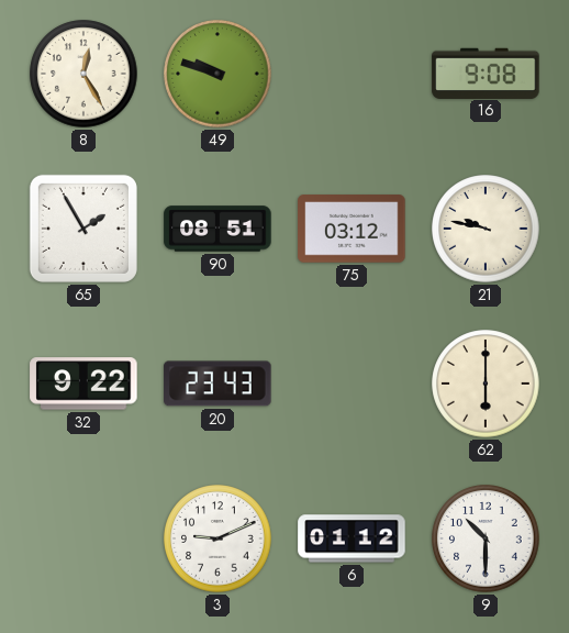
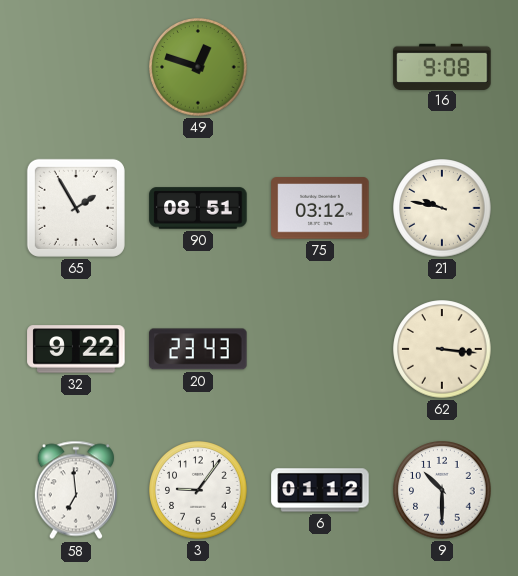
8: 12:25 -> none
49: 9:48 -> 12:48
62: 6:00 -> 3:16
58: none -> 6:59
3: 9:11 -> 9:06
